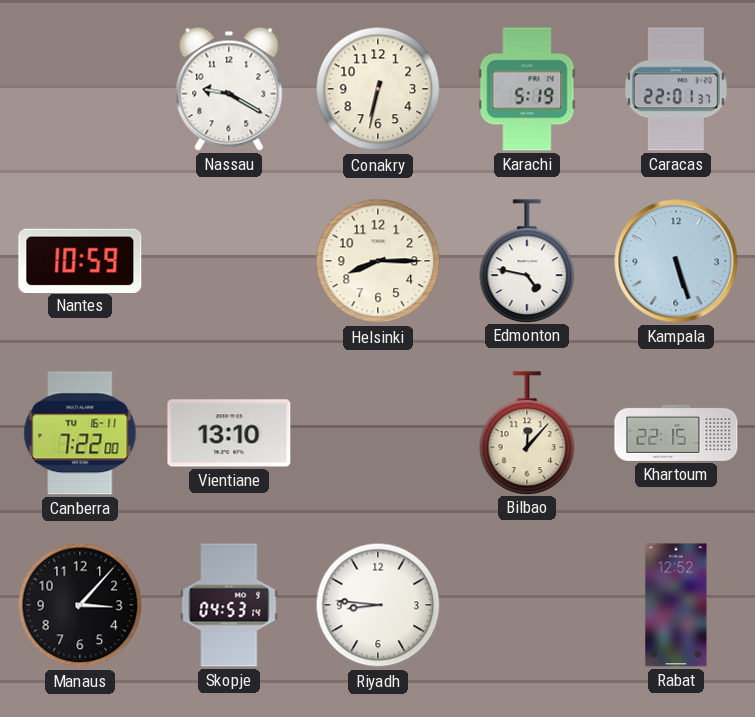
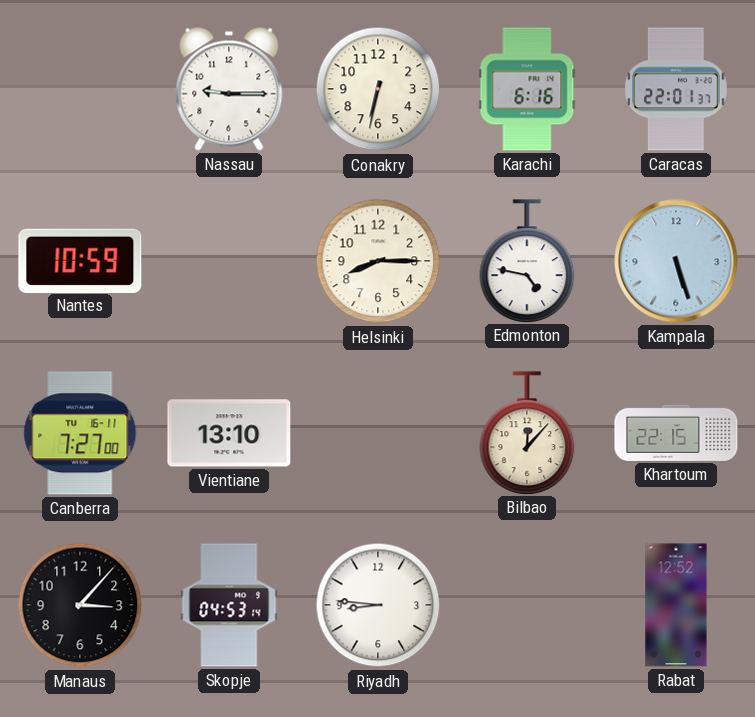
Nassau: 9:20 -> 9:15
Karachi: 5:19 -> 6:16
Canberra: 7:22 -> 7:27
